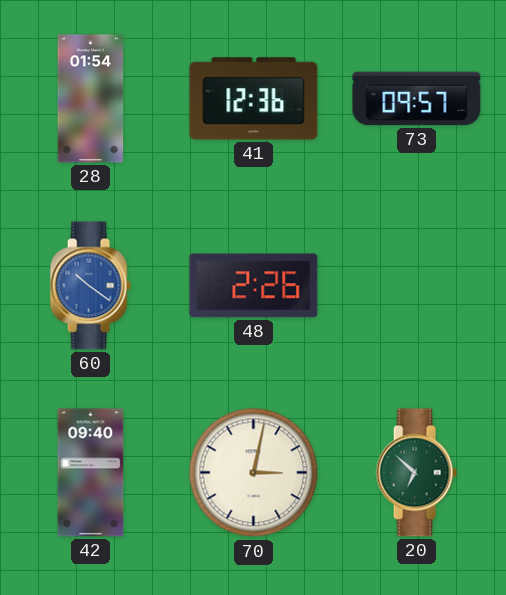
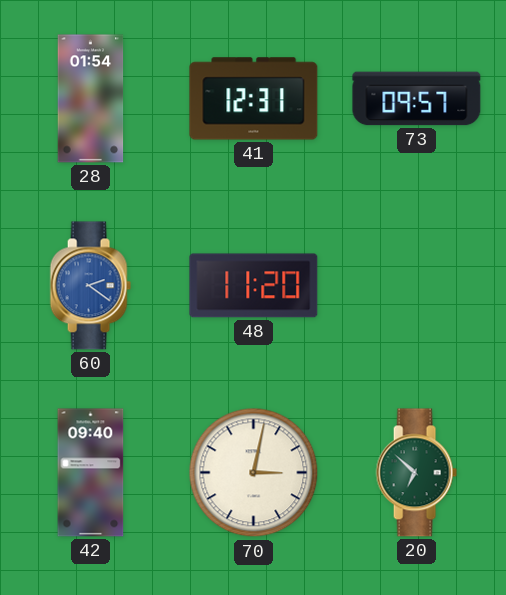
41: 12:36 -> 12:31
60: 10:21 -> 2:21
48: 2:26 -> 11:20
